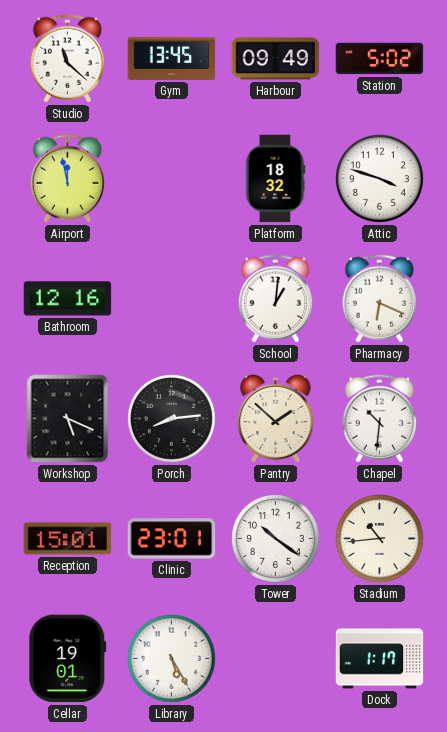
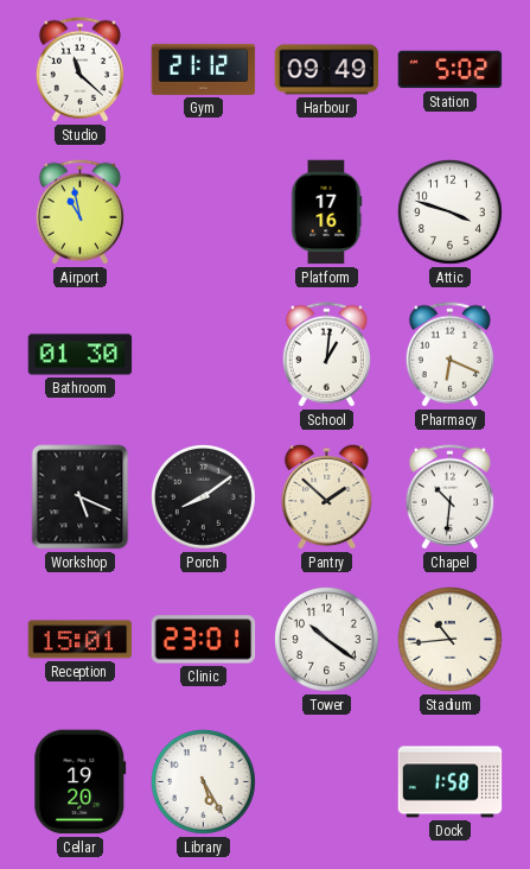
Gym: 13:45 -> 21:12
Airport: 11:58 -> 10:58
Platform: 18:32 -> 17:16
Bathroom: 12:16 -> 01:30
Porch: 8:14 -> 8:09
Cellar: 19:01 -> 19:20
Dock: 1:17 -> 1:58
